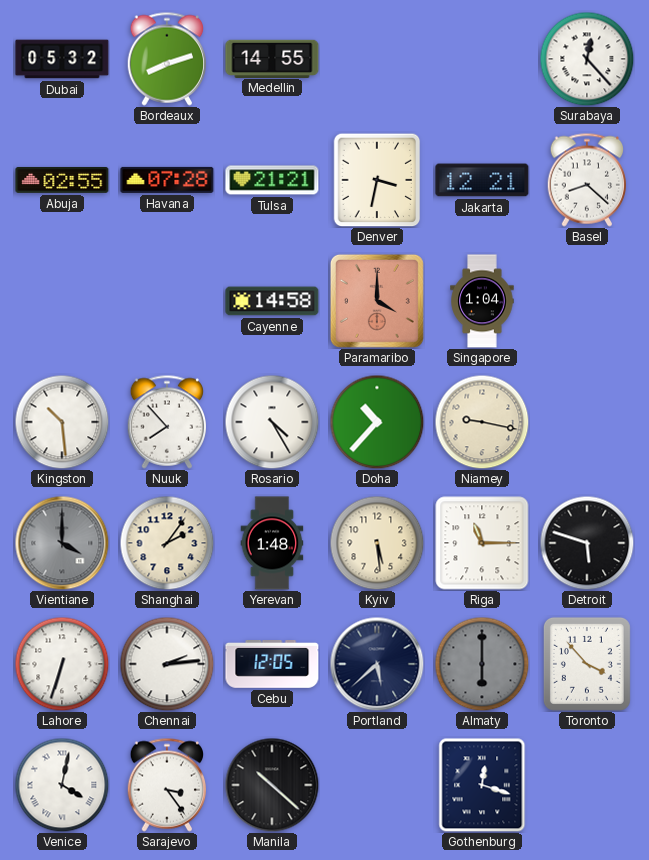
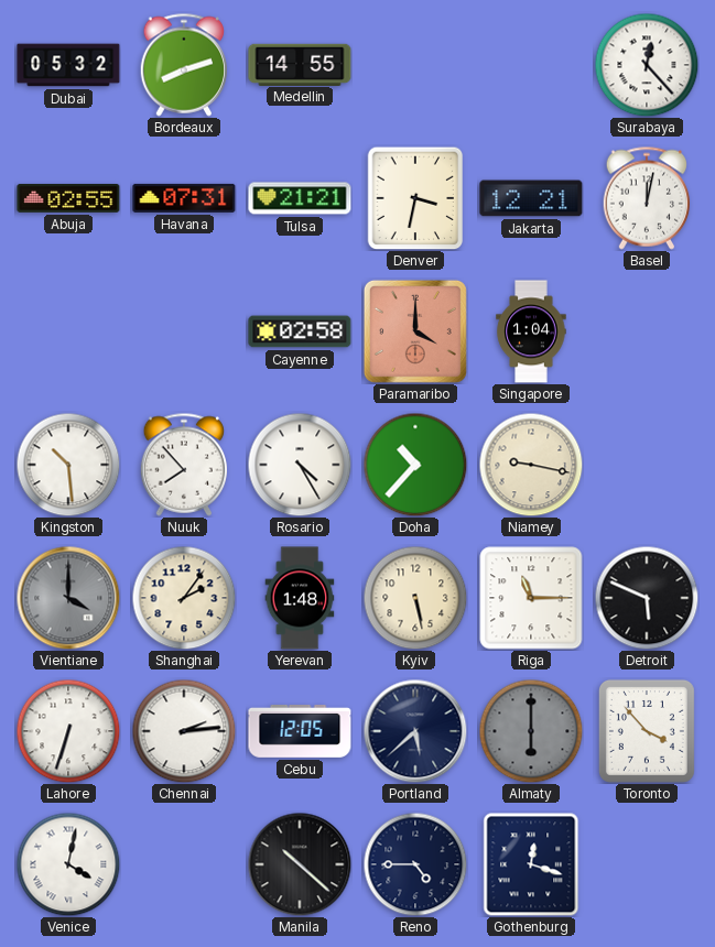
Havana: 07:28 -> 07:31
Basel: 8:22 -> 12:02
Cayenne: 14:58 -> 02:58
Kyiv: 5:29 -> 5:28
Detroit: 5:48 -> 5:49
Sarajevo: 3:24 -> none
Reno: none -> 4:45
